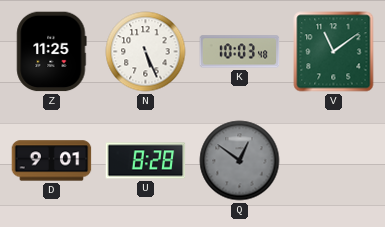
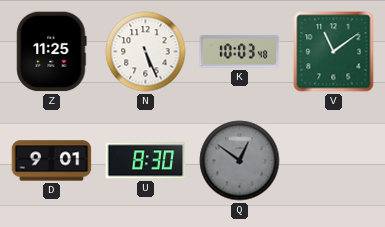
U: 8:28 -> 8:30
